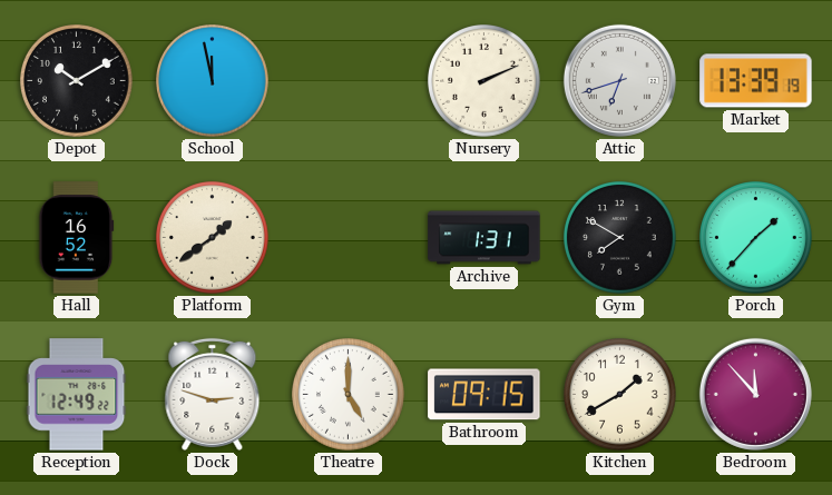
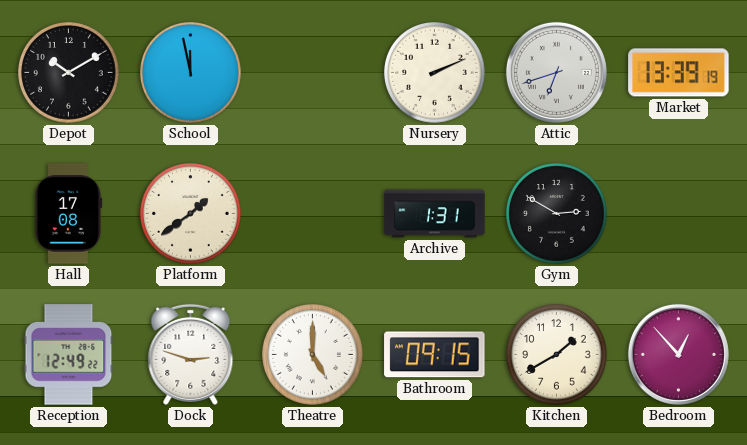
Hall: 16:52 -> 17:08
Gym: 7:50 -> 2:50
Porch: 1:37 -> none
Bedroom: 11:53 -> 12:53
